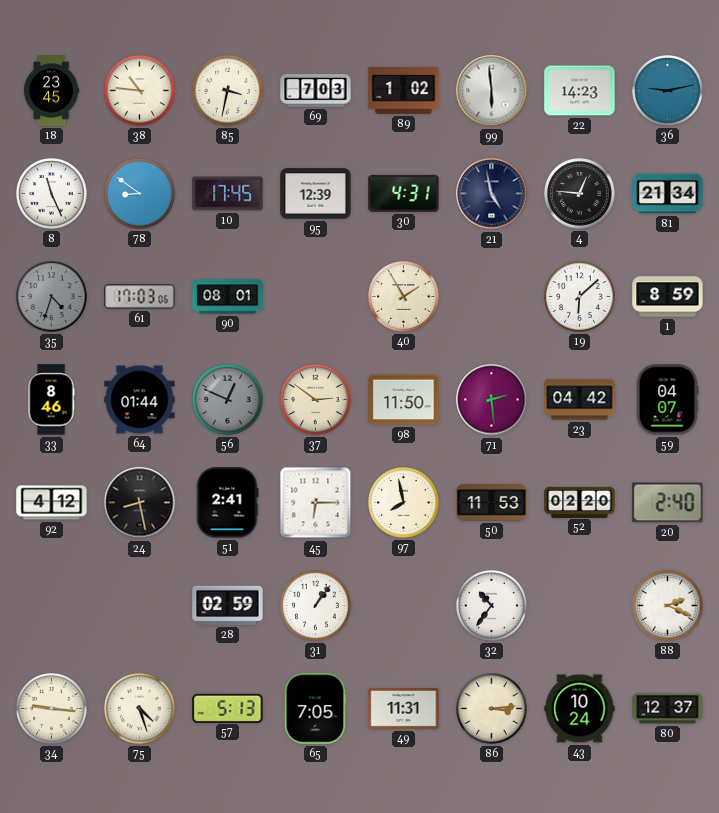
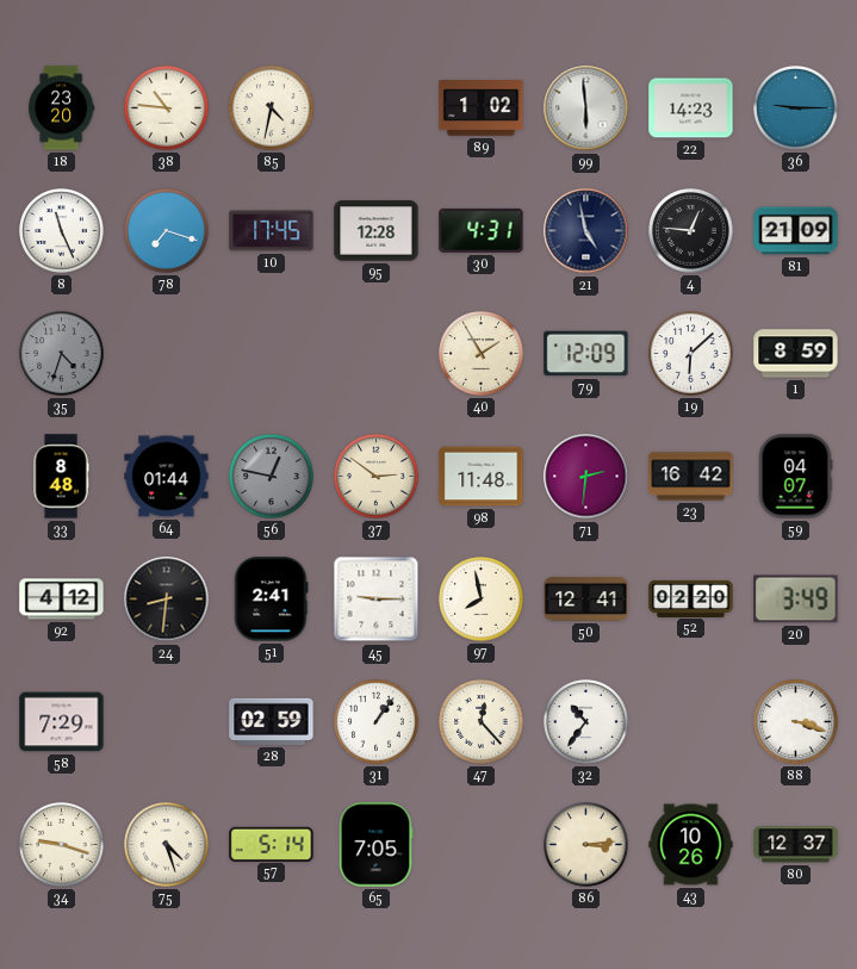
18: 23:45 -> 23:20
85: 3:32 -> 4:32
69: 7:03 -> none
36: 9:13 -> 9:15
78: 8:51 -> 7:18
95: 12:39 -> 12:28
81: 21:34 -> 21:09
61: 17:03 -> none
90: 08:01 -> none
79: none -> 12:09
33: 8:46 -> 8:48
56: 12:49 -> 12:47
98: 11:50 -> 11:48
71: 2:29 -> 2:31
23: 04:42 -> 16:42
24: 8:28 -> 8:31
45: 6:15 -> 9:15
50: 11:53 -> 12:41
20: 2:40 -> 3:49
58: none -> 7:29
47: none -> 12:23
88: 2:19 -> 3:18
34: 9:16 -> 9:18
57: 5:13 -> 5:14
49: 11:31 -> none
43: 10:24 -> 10:26
